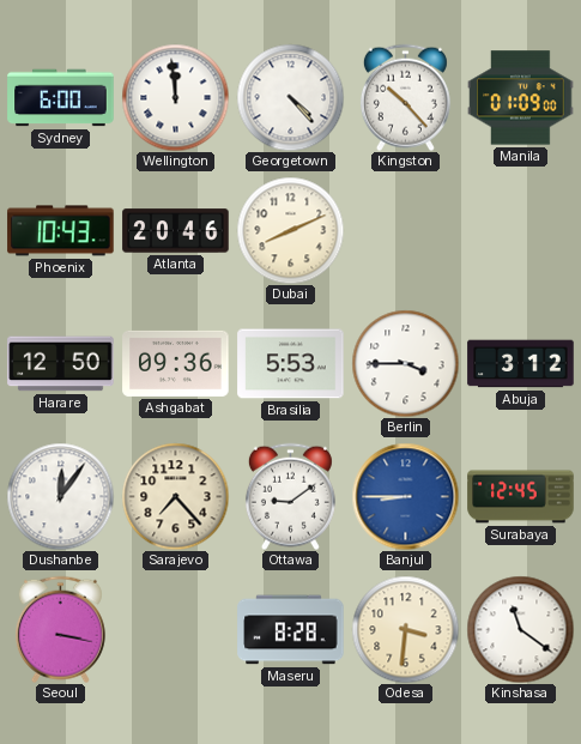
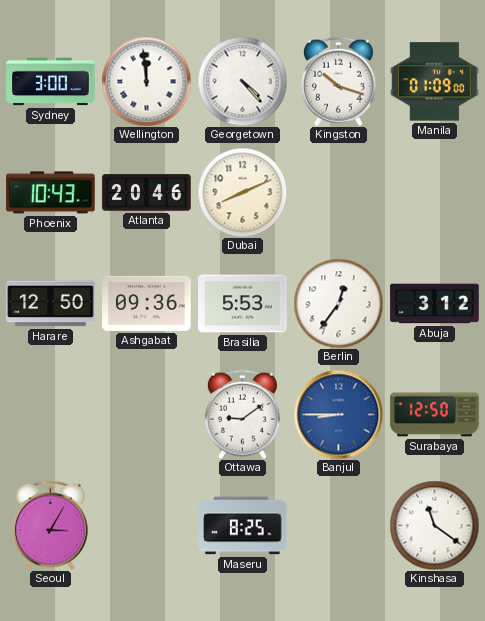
Sydney: 6:00 -> 3:00
Kingston: 10:23 -> 10:18
Berlin: 3:45 -> 12:36
Dushanbe: 12:06 -> none
Sarajevo: 7:23 -> none
Surabaya: 12:45 -> 12:50
Seoul: 3:17 -> 3:05
Maseru: 8:28 -> 8:25
Odesa: 3:31 -> none
